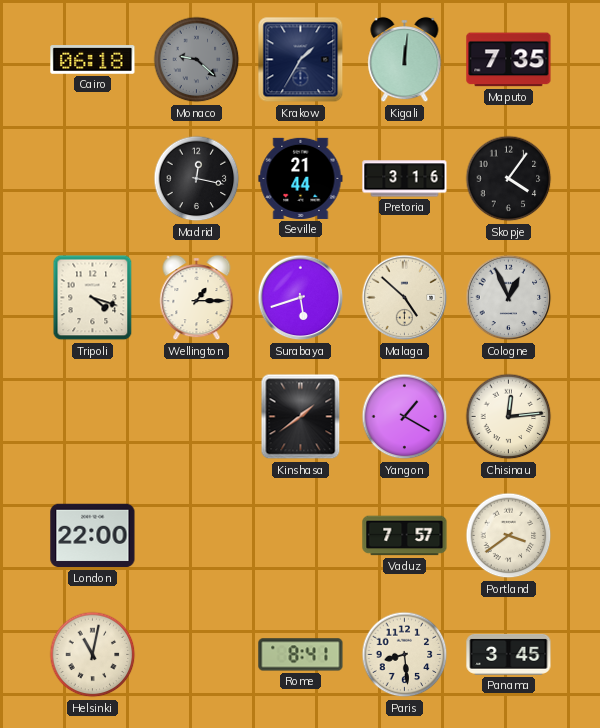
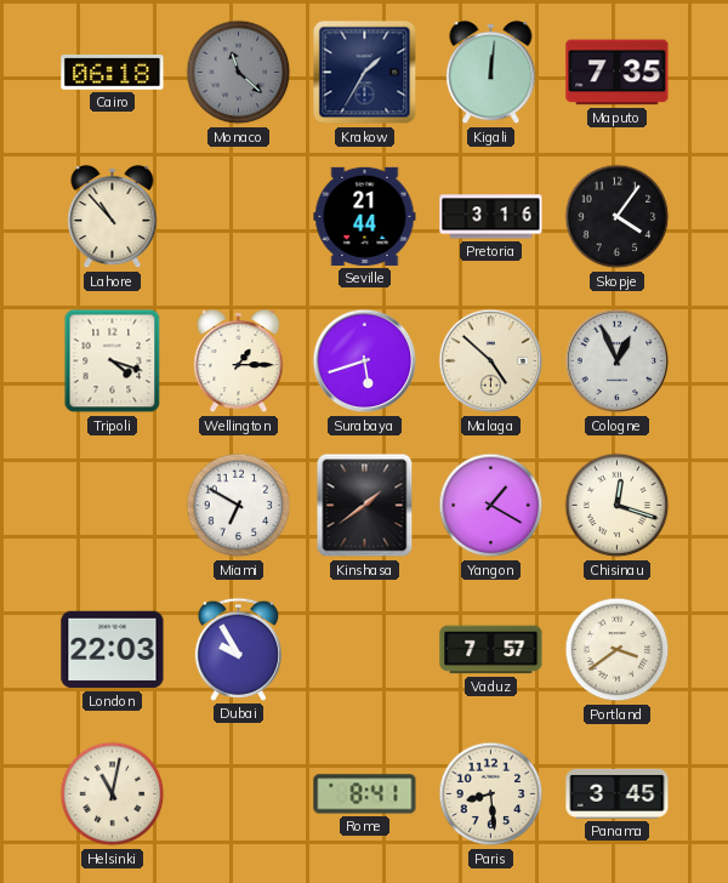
Monaco: 9:22 -> 11:22
Lahore: none -> 10:53
Madrid: 12:17 -> none
Miami: none -> 6:50
Chisinau: 12:14 -> 12:18
London: 22:00 -> 22:03
Dubai: none -> 9:55
